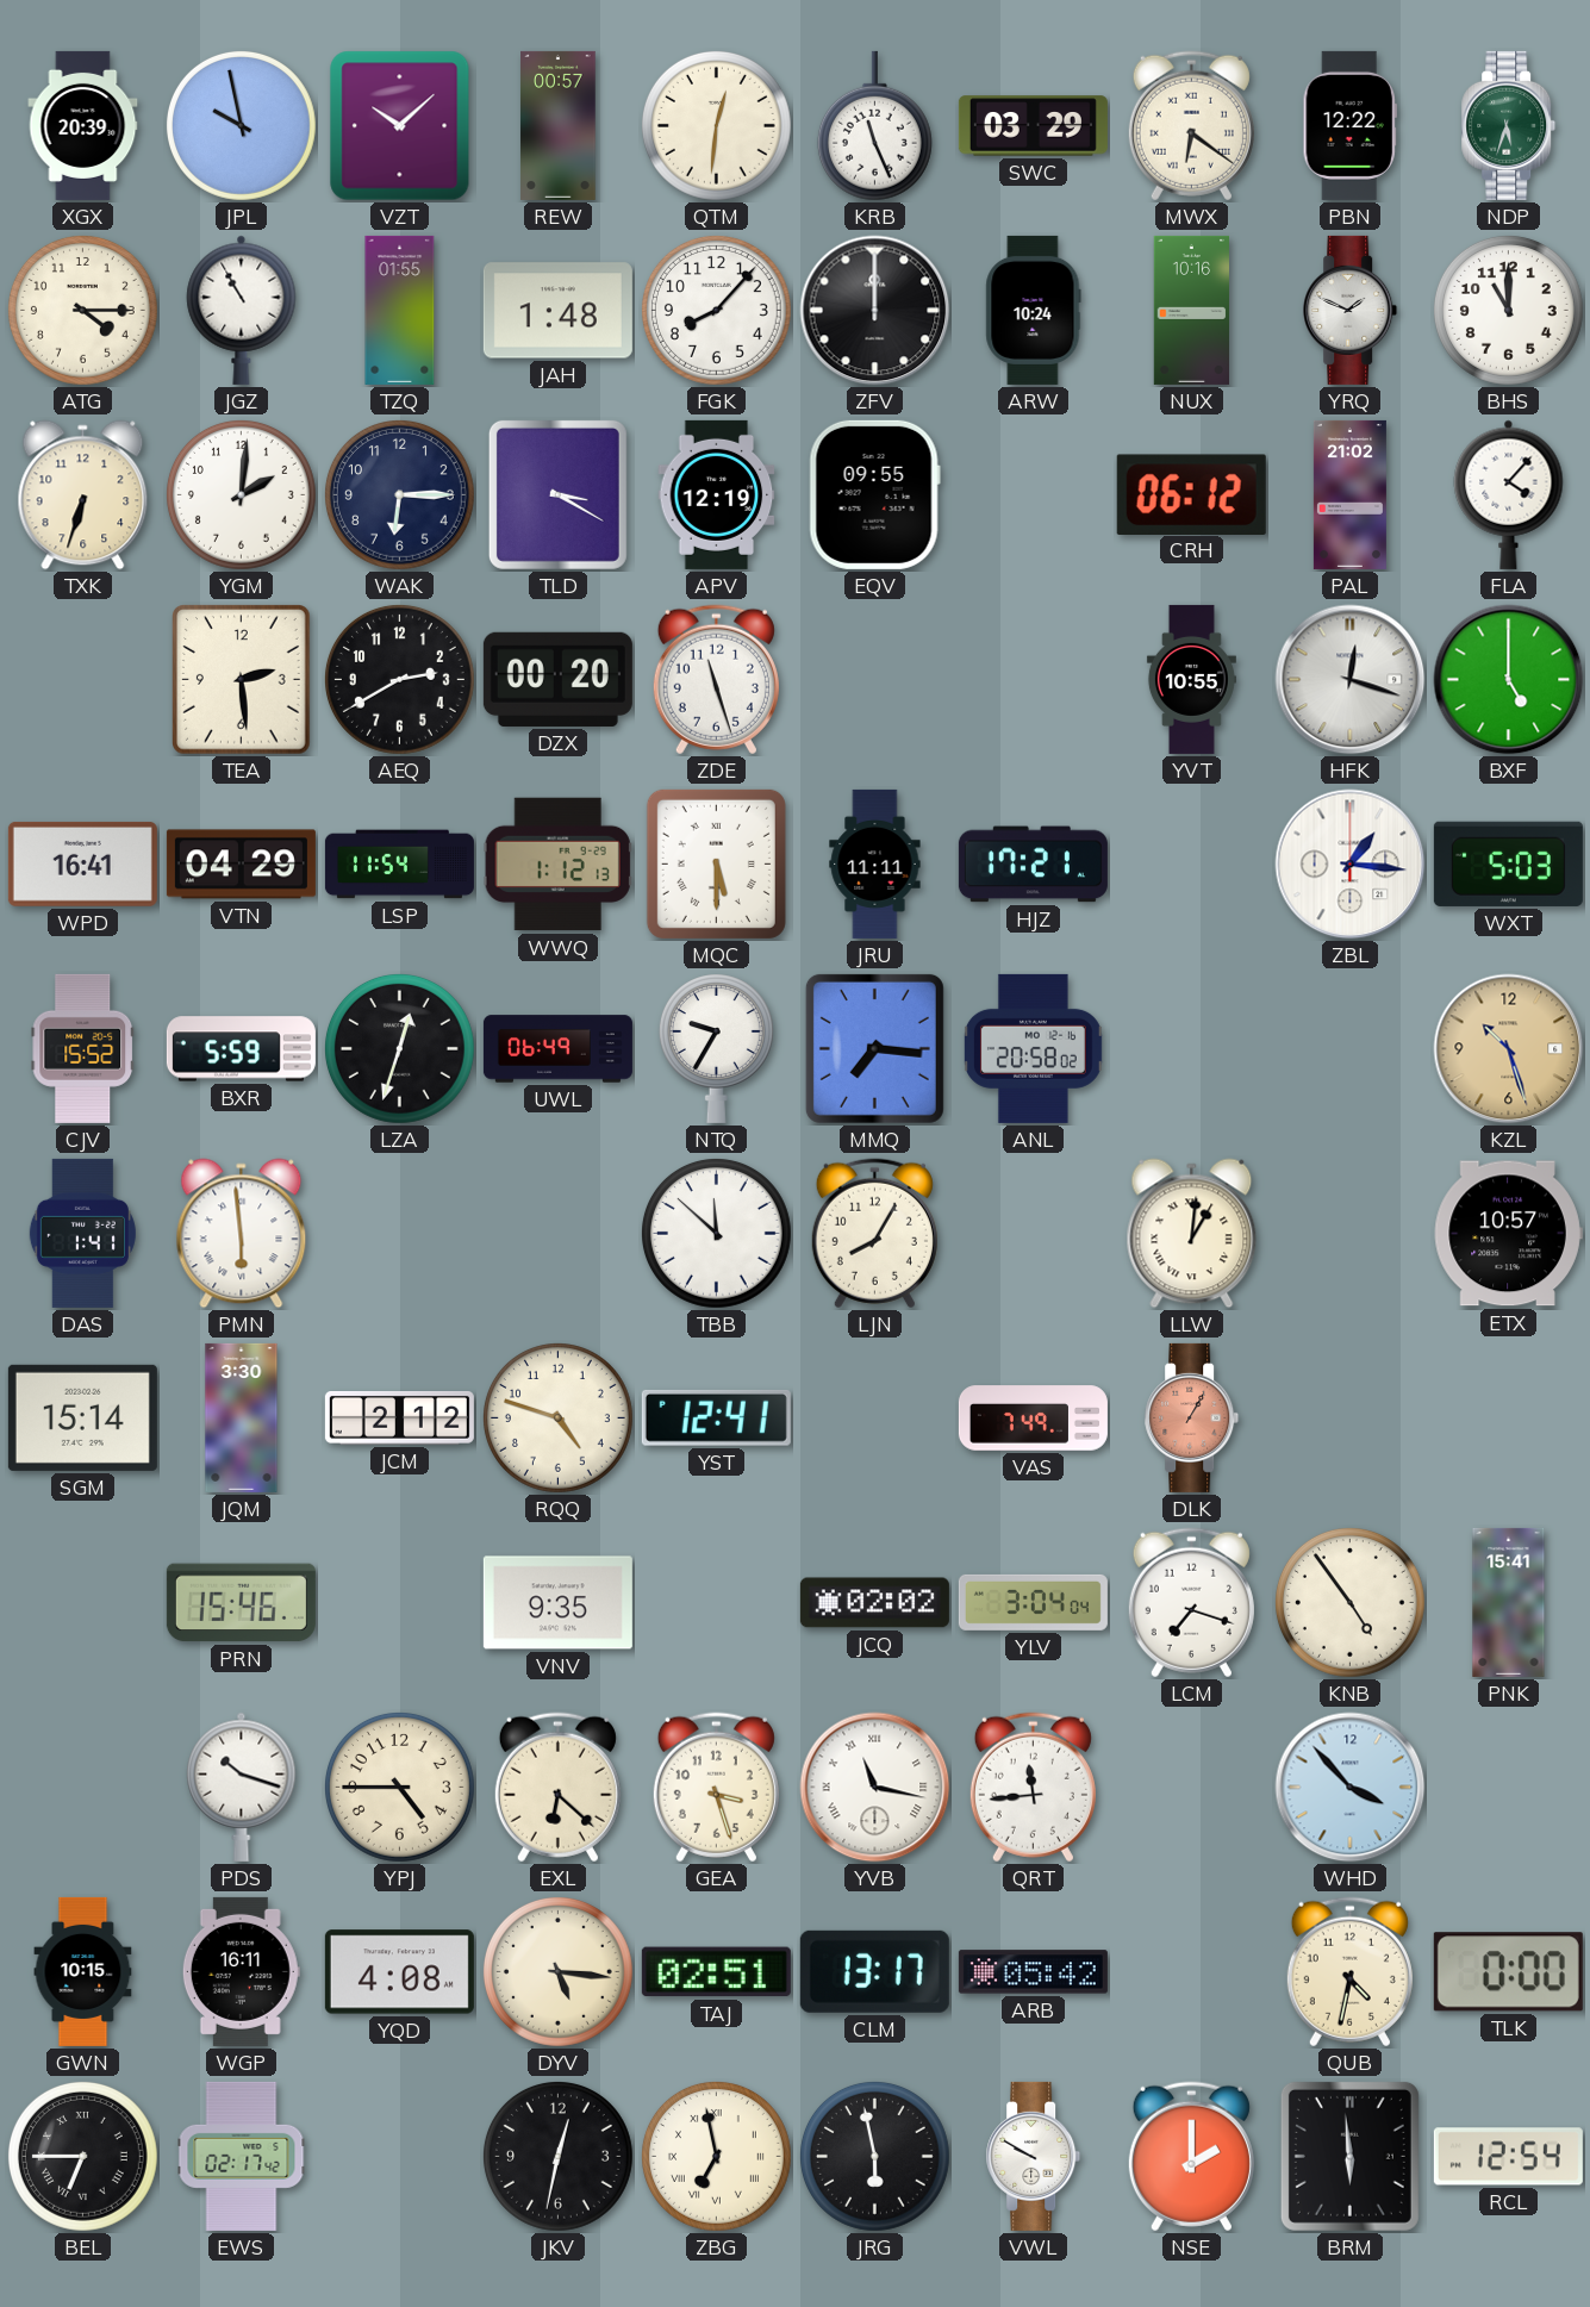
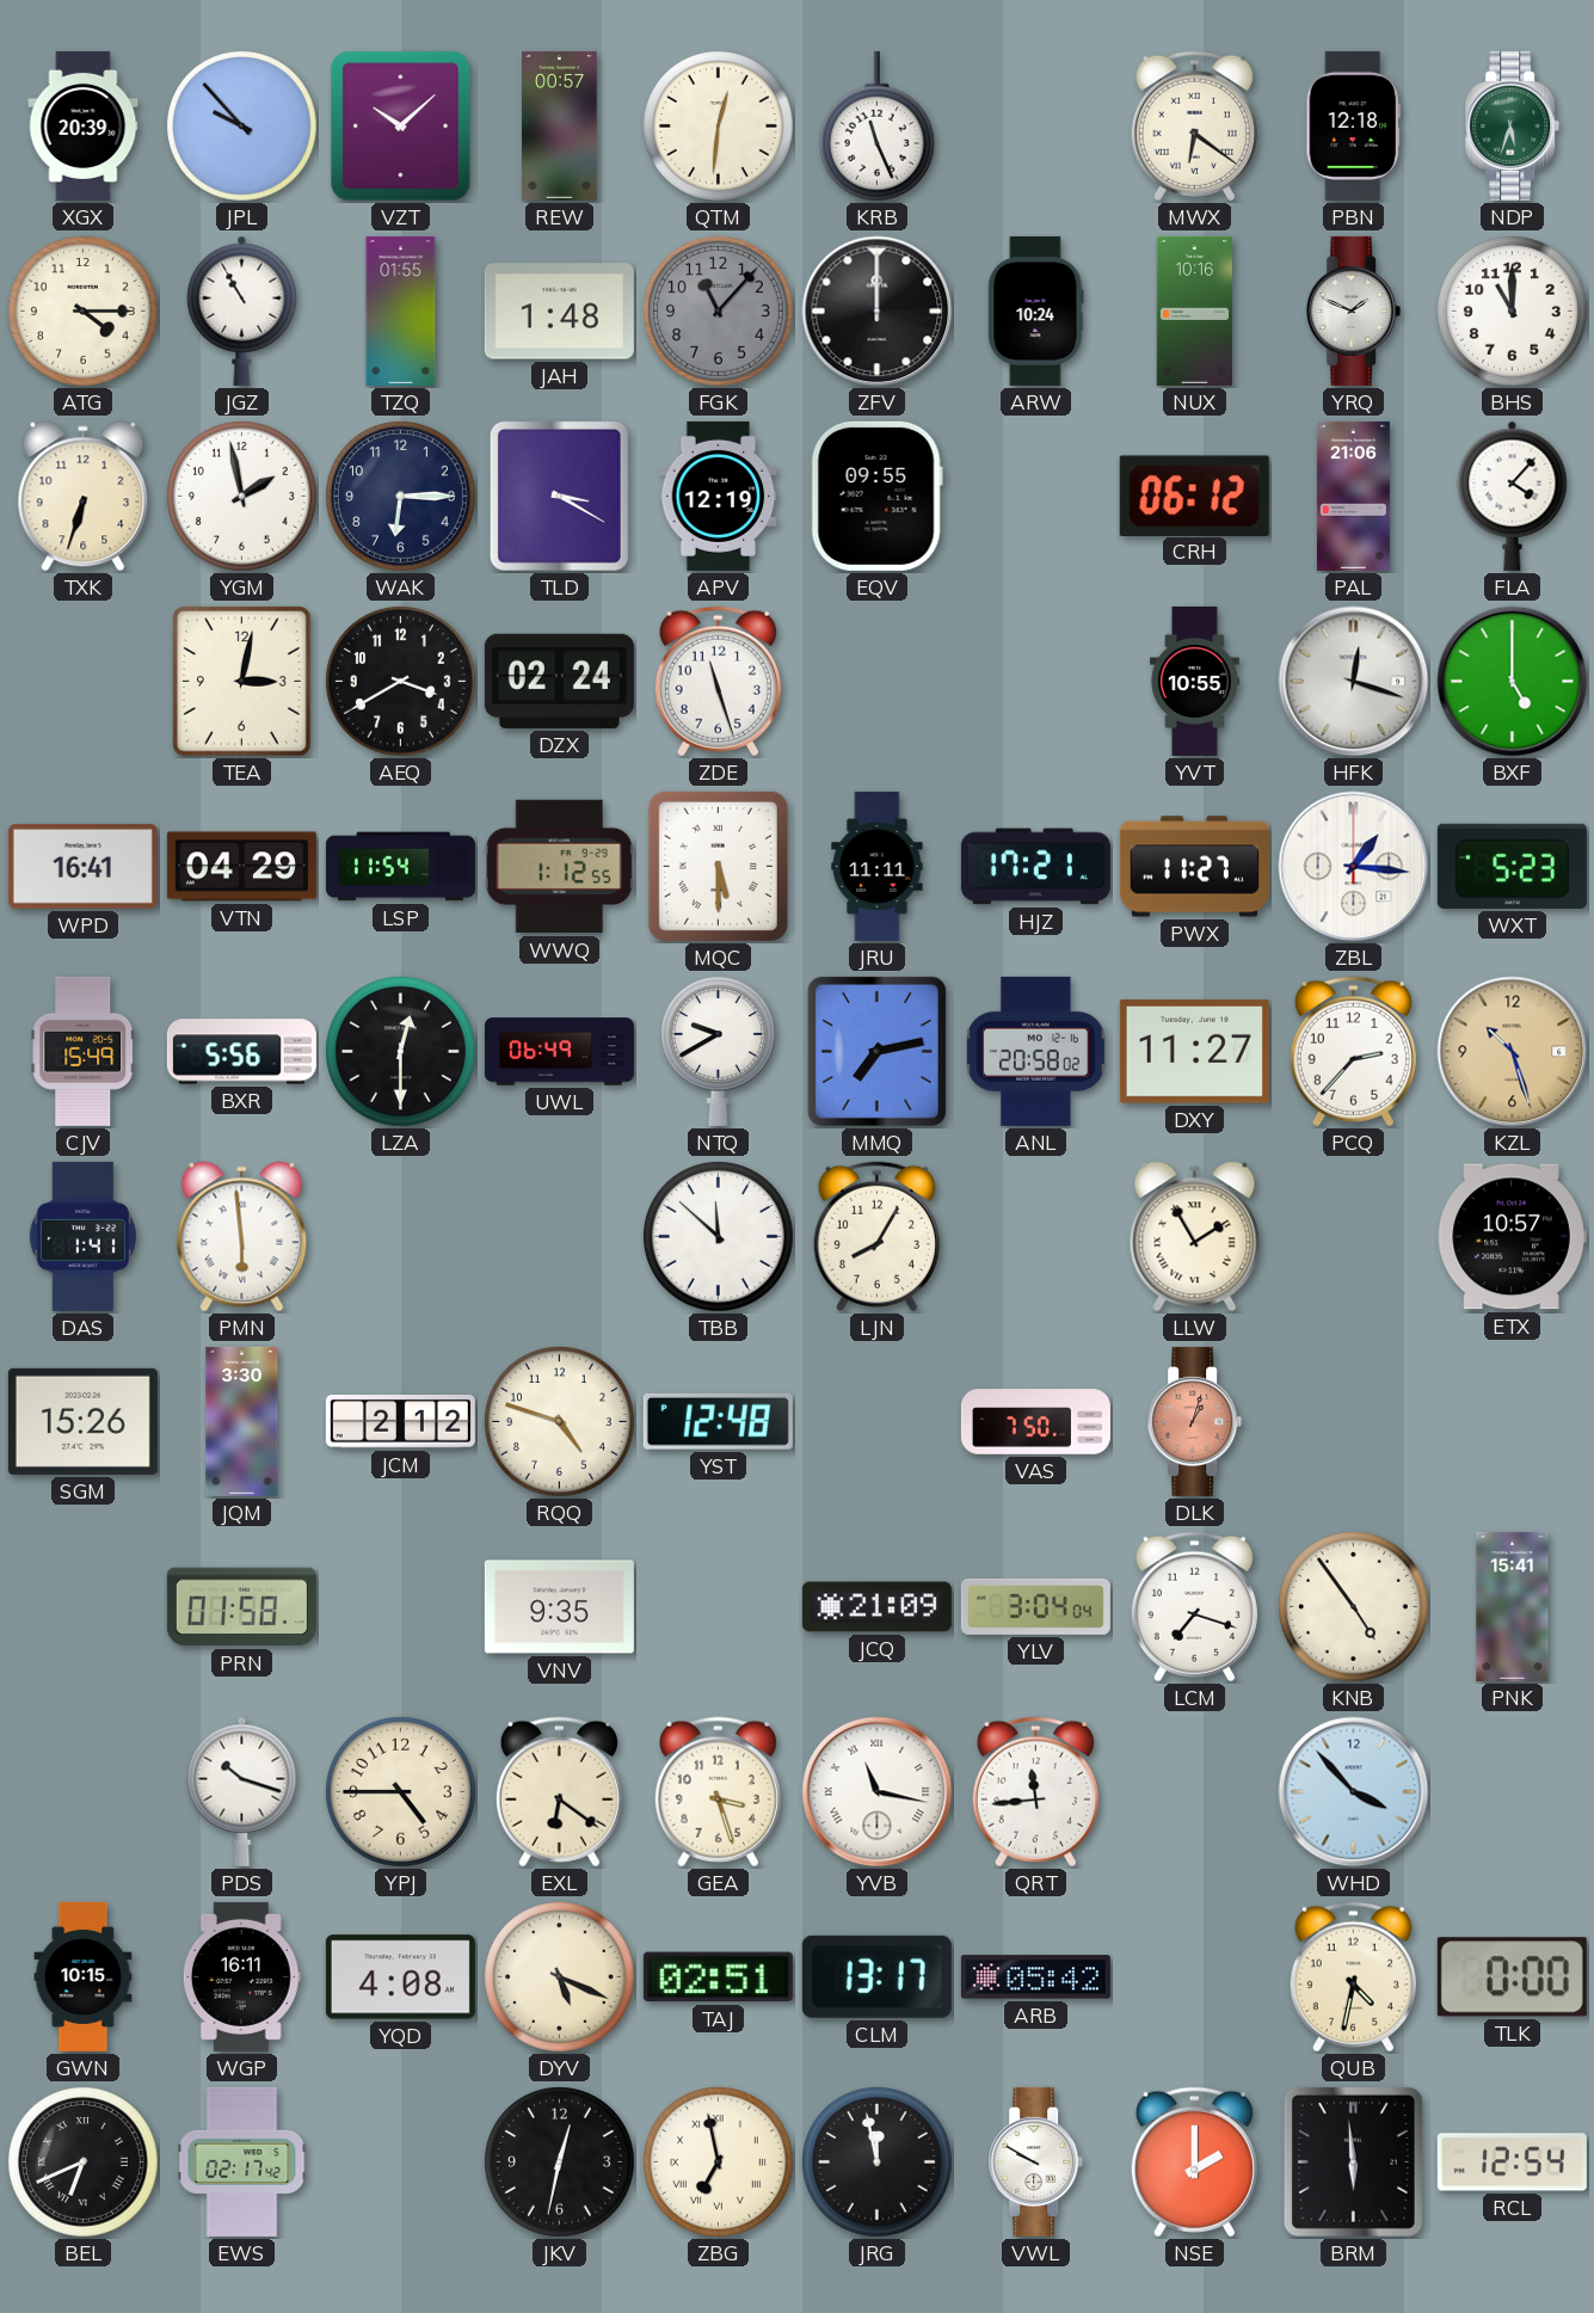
JPL: 9:58 -> 9:53
SWC: 03:29 -> none
PBN: 12:22 -> 12:18
FGK: 8:07 -> 11:07
FGK dial: white -> grey
YGM: 2:01 -> 1:58
PAL: 21:02 -> 21:06
TEA: 2:29 -> 3:02
AEQ: 2:40 -> 3:40
DZX: 00:20 -> 02:24
WWQ: 1:12:13 -> 1:12:55
PWX: none -> 11:27
WXT: 5:03 -> 5:23
CJV: 15:52 -> 15:49
BXR: 5:59 -> 5:56
LZA: 12:33 -> 12:30
NTQ: 9:35 -> 9:40
MMQ: 7:16 -> 7:13
DXY: none -> 11:27
PCQ: none -> 2:37
LLW: 1:01 -> 1:55
SGM: 15:14 -> 15:26
YST: 12:41 -> 12:48
VAS: 7:49 -> 7:50
DLK: 1:05 -> 1:03
PRN: 15:46 -> 01:58
JCQ: 02:02 -> 21:09
EXL: 6:22 -> 6:21
DYV: 5:16 -> 5:19
BEL: 6:45 -> 6:41
JRG: 5:58 -> 11:58
